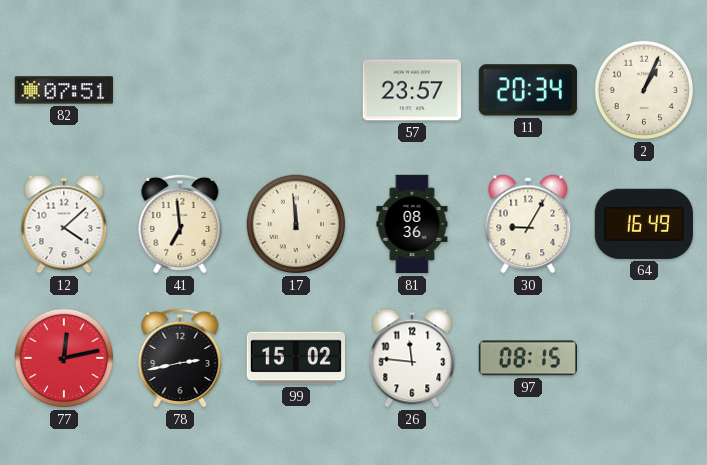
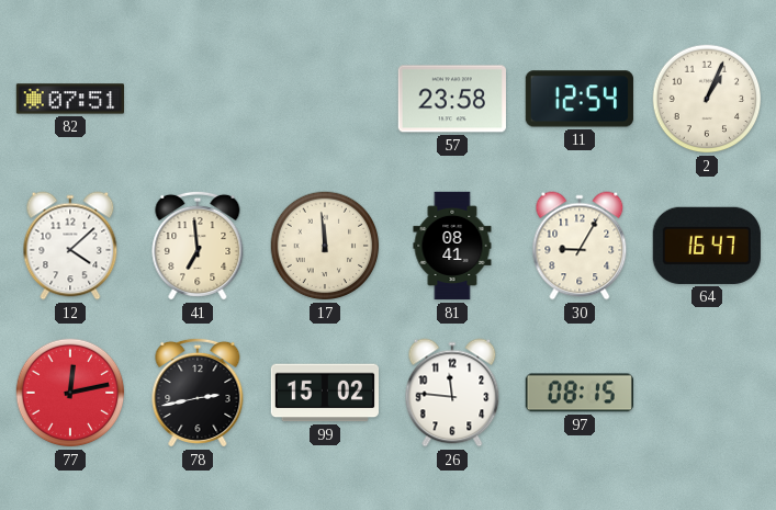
57: 23:57 -> 23:58
11: 20:34 -> 12:54
81: 08:36 -> 08:41
64: 16:49 -> 16:47
